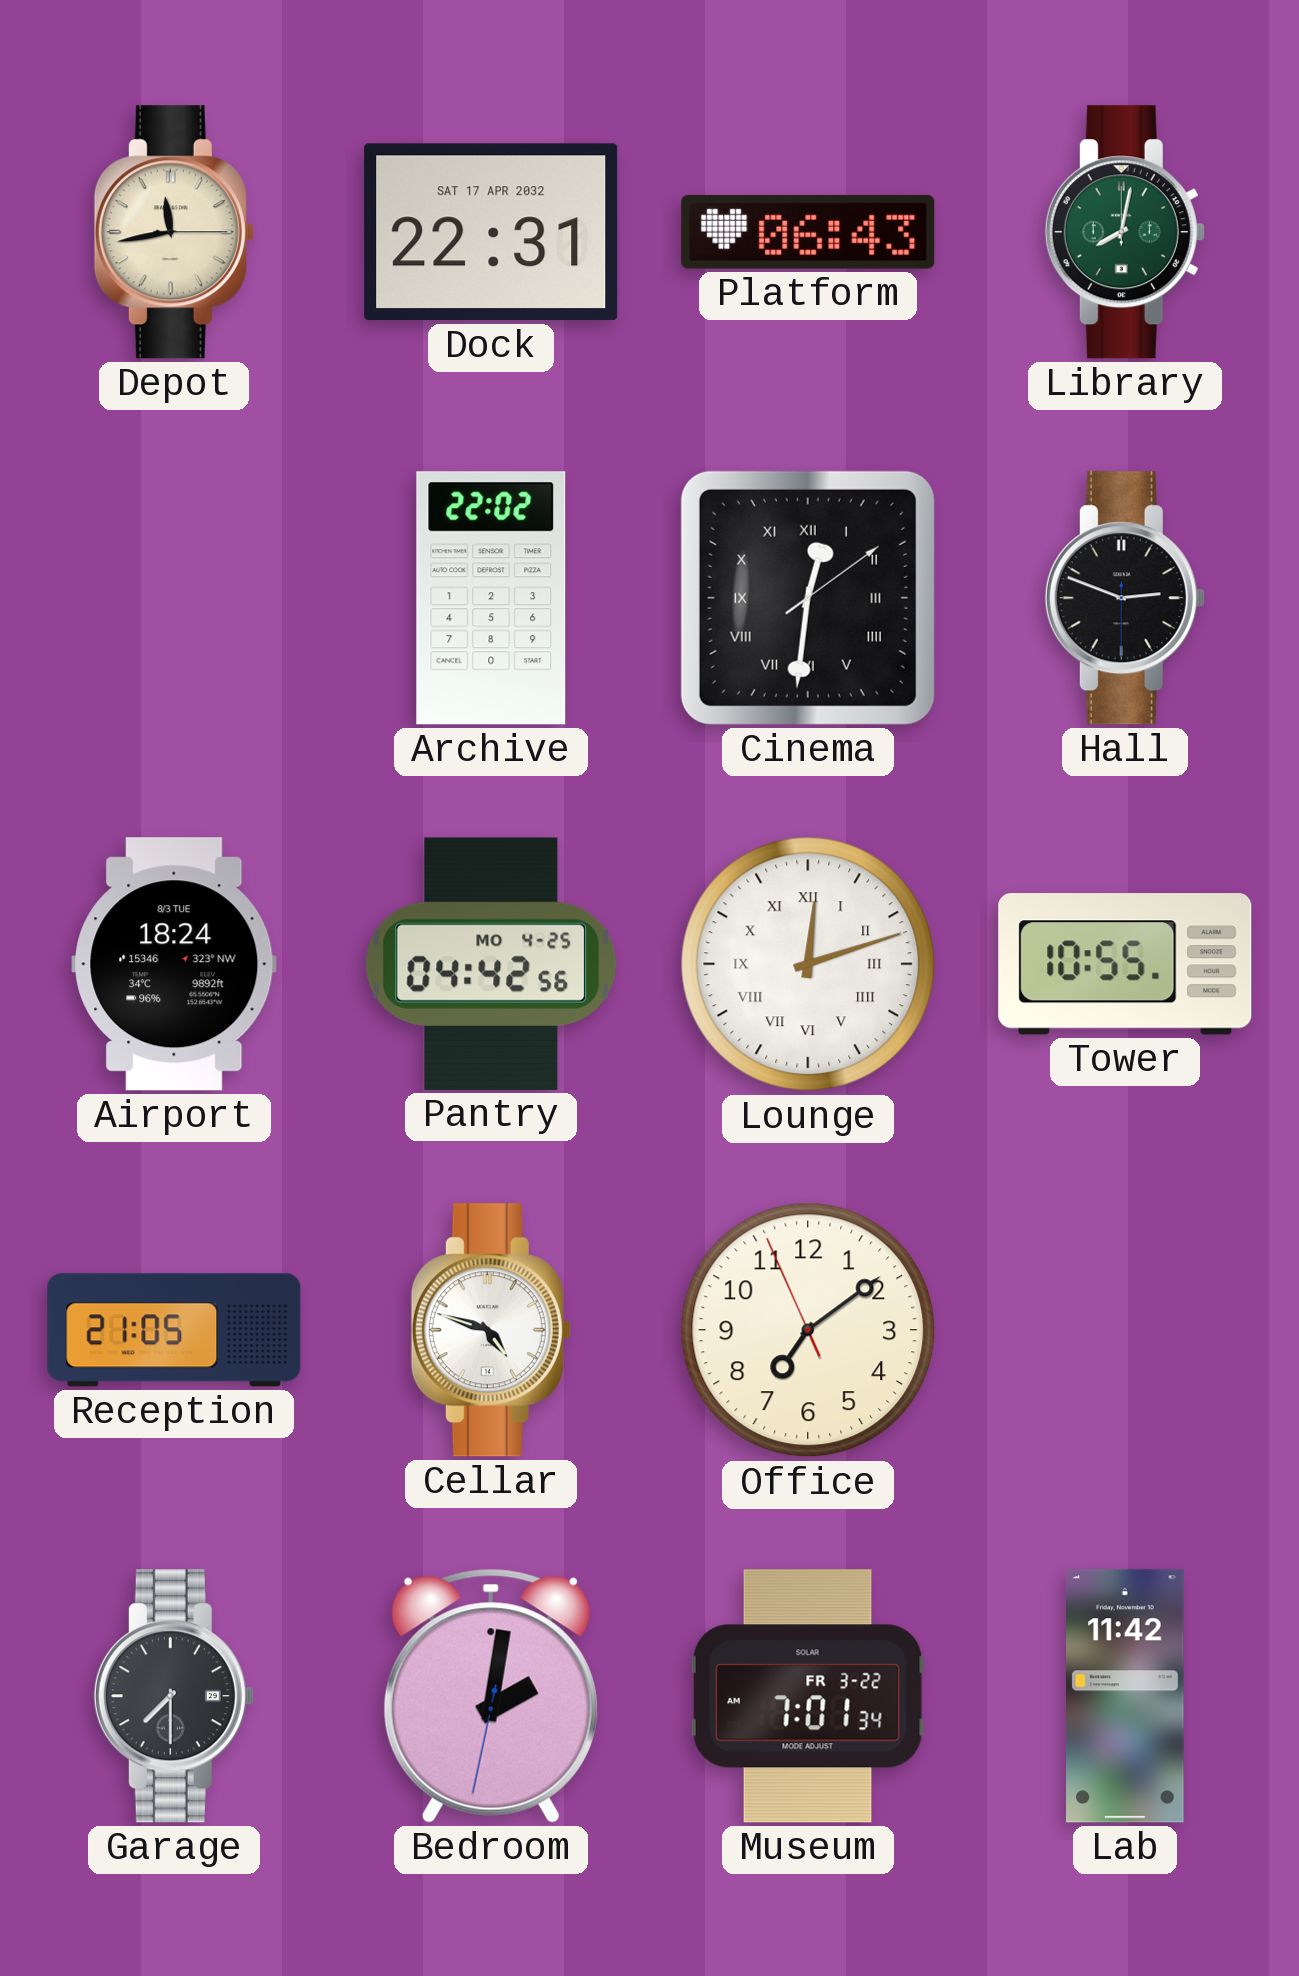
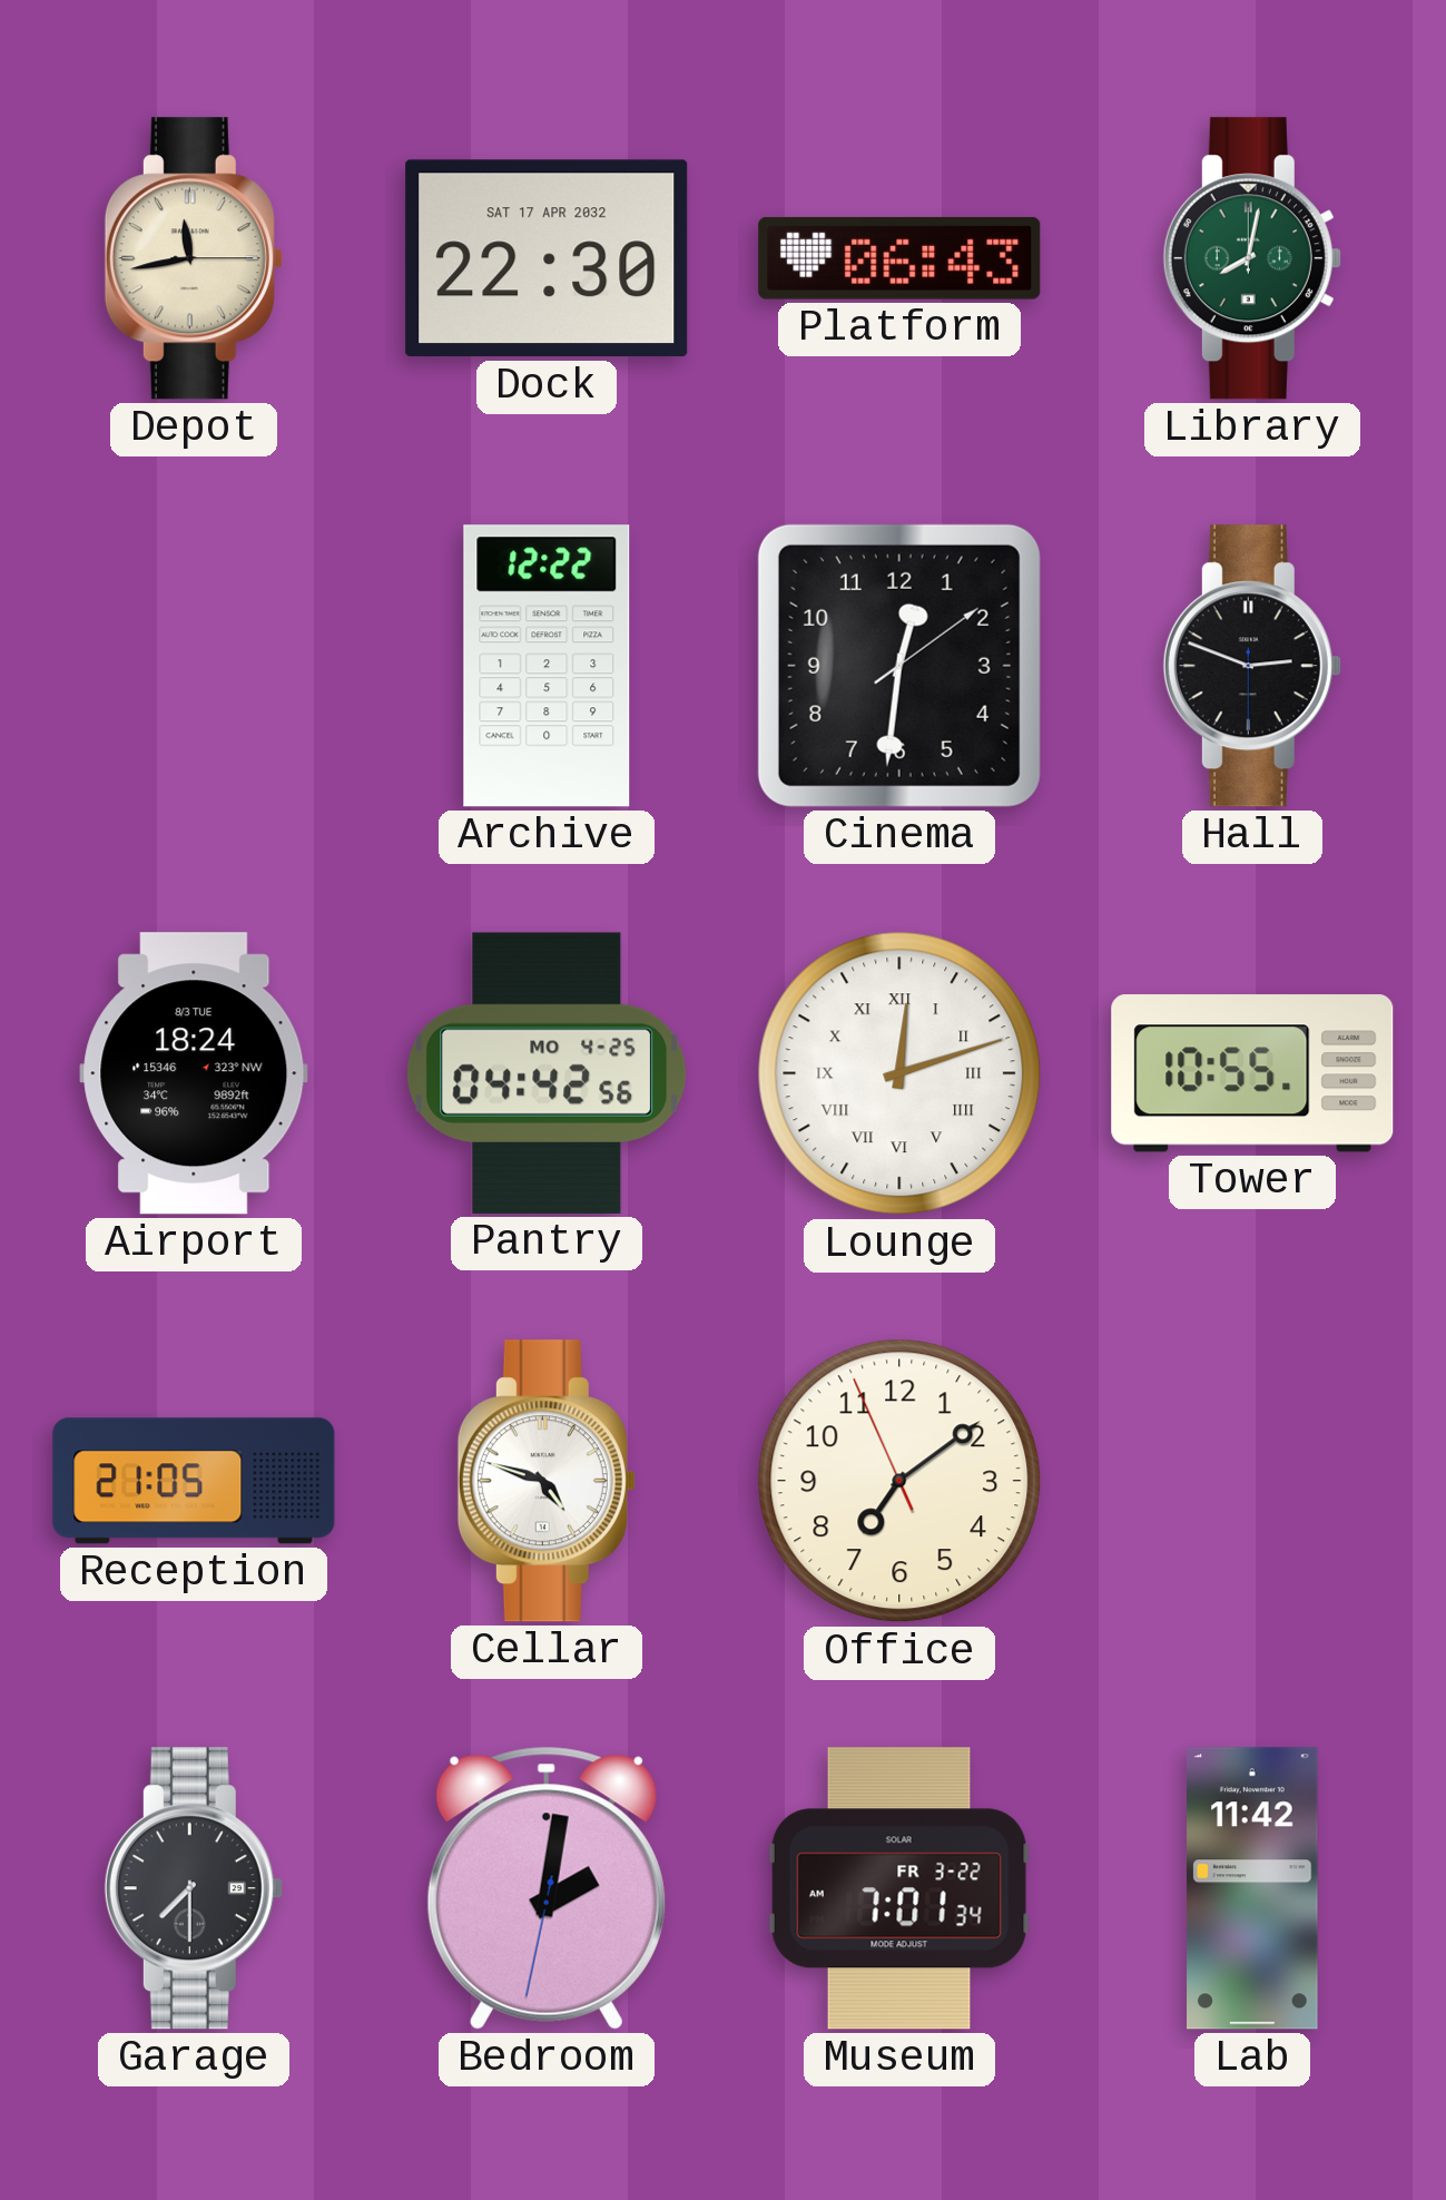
Dock: 22:31 -> 22:30
Archive: 22:02 -> 12:22
Cinema numerals: Roman -> Arabic
